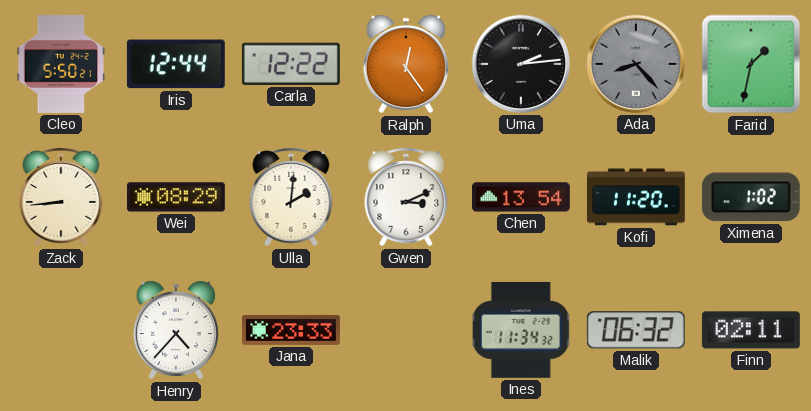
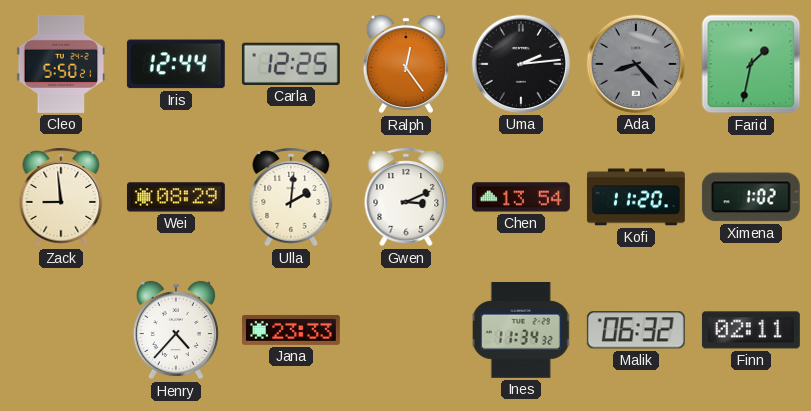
Carla: 12:22 -> 12:25
Zack: 8:44 -> 8:59
